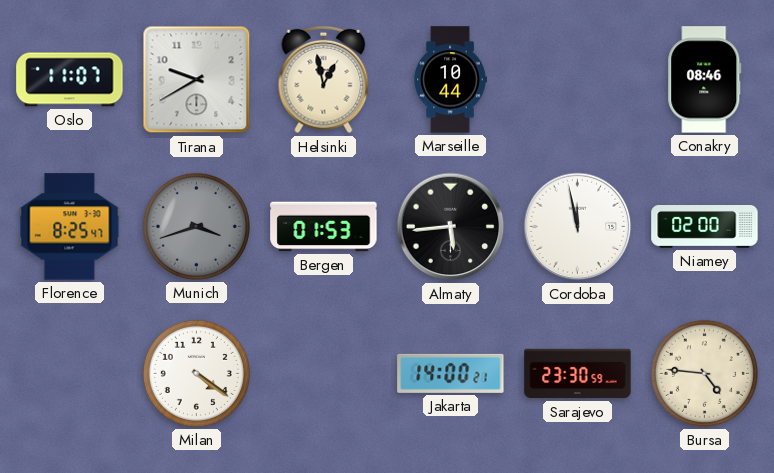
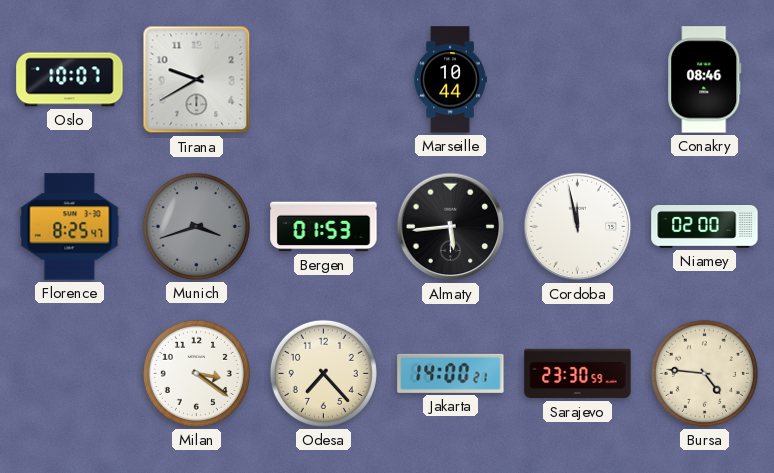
Oslo: 11:07 -> 10:07
Helsinki: 12:58 -> none
Milan: 4:21 -> 3:21
Odesa: none -> 7:23
